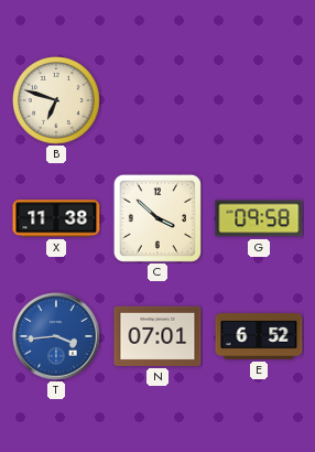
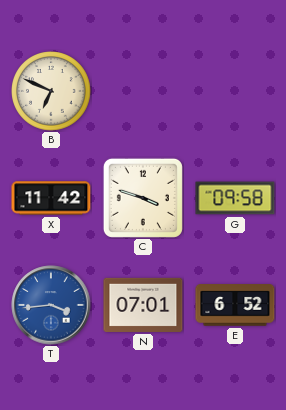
B: 6:48 -> 6:49
X: 11:38 -> 11:42
C: 3:52 -> 3:48
